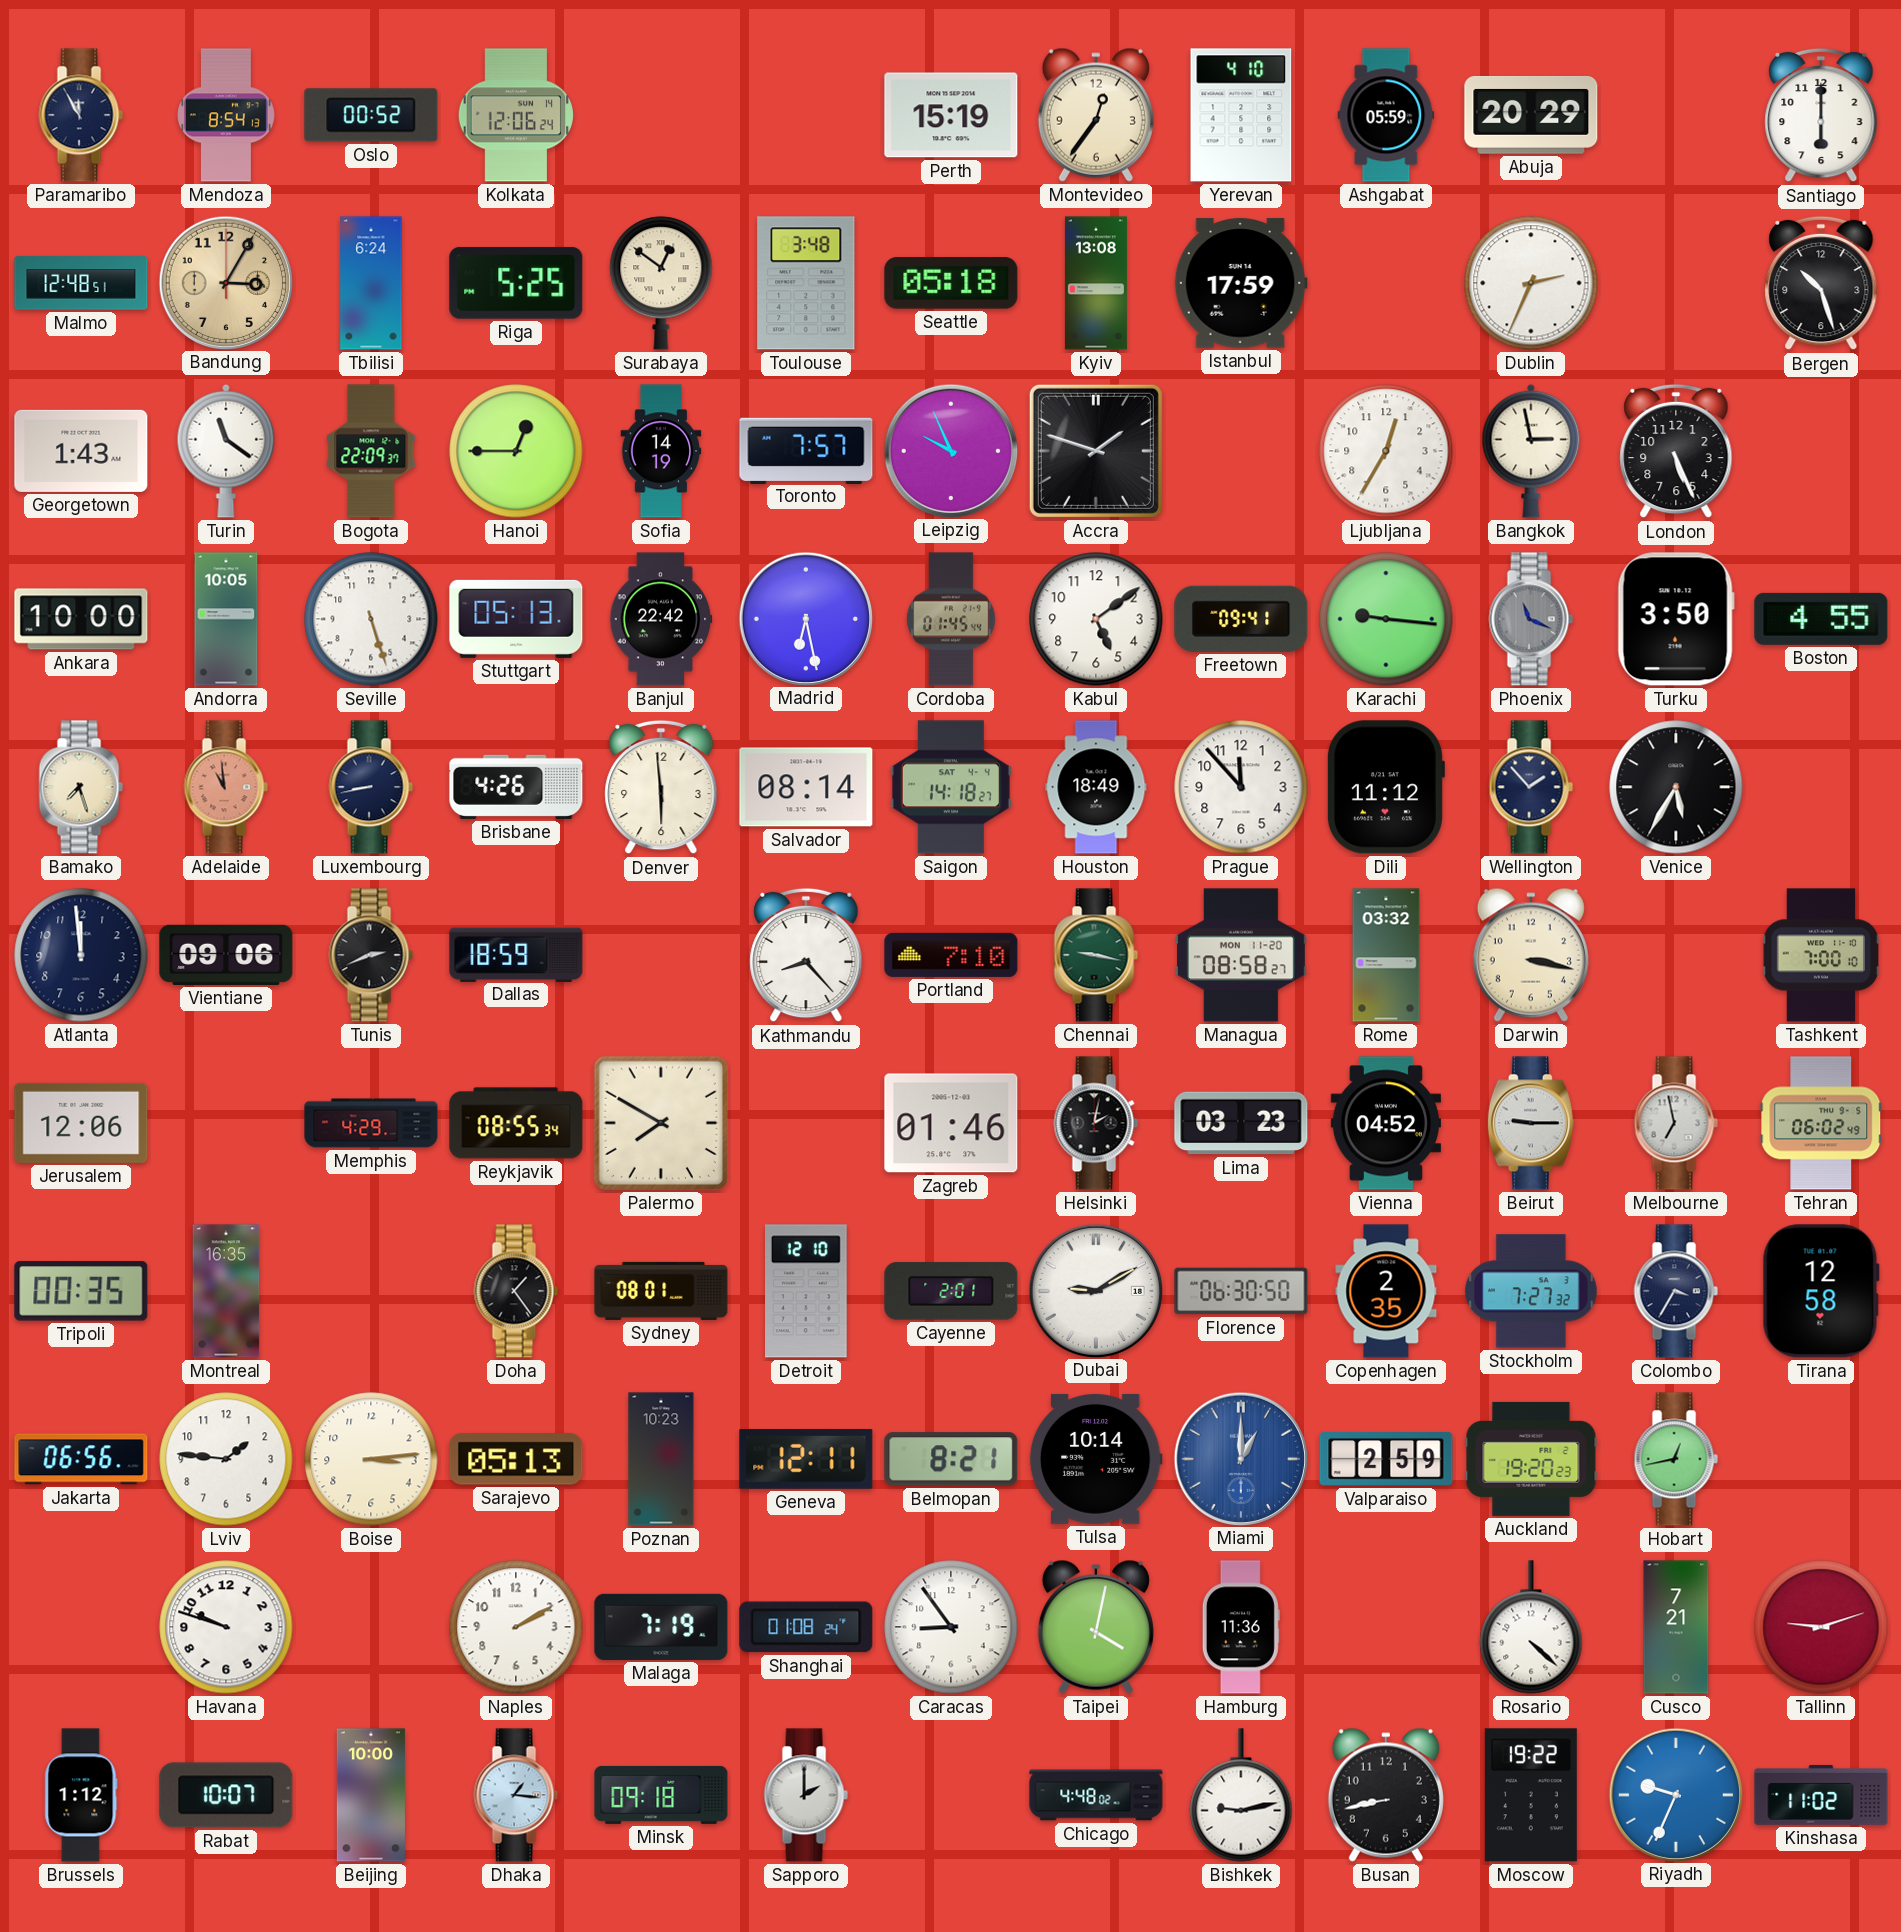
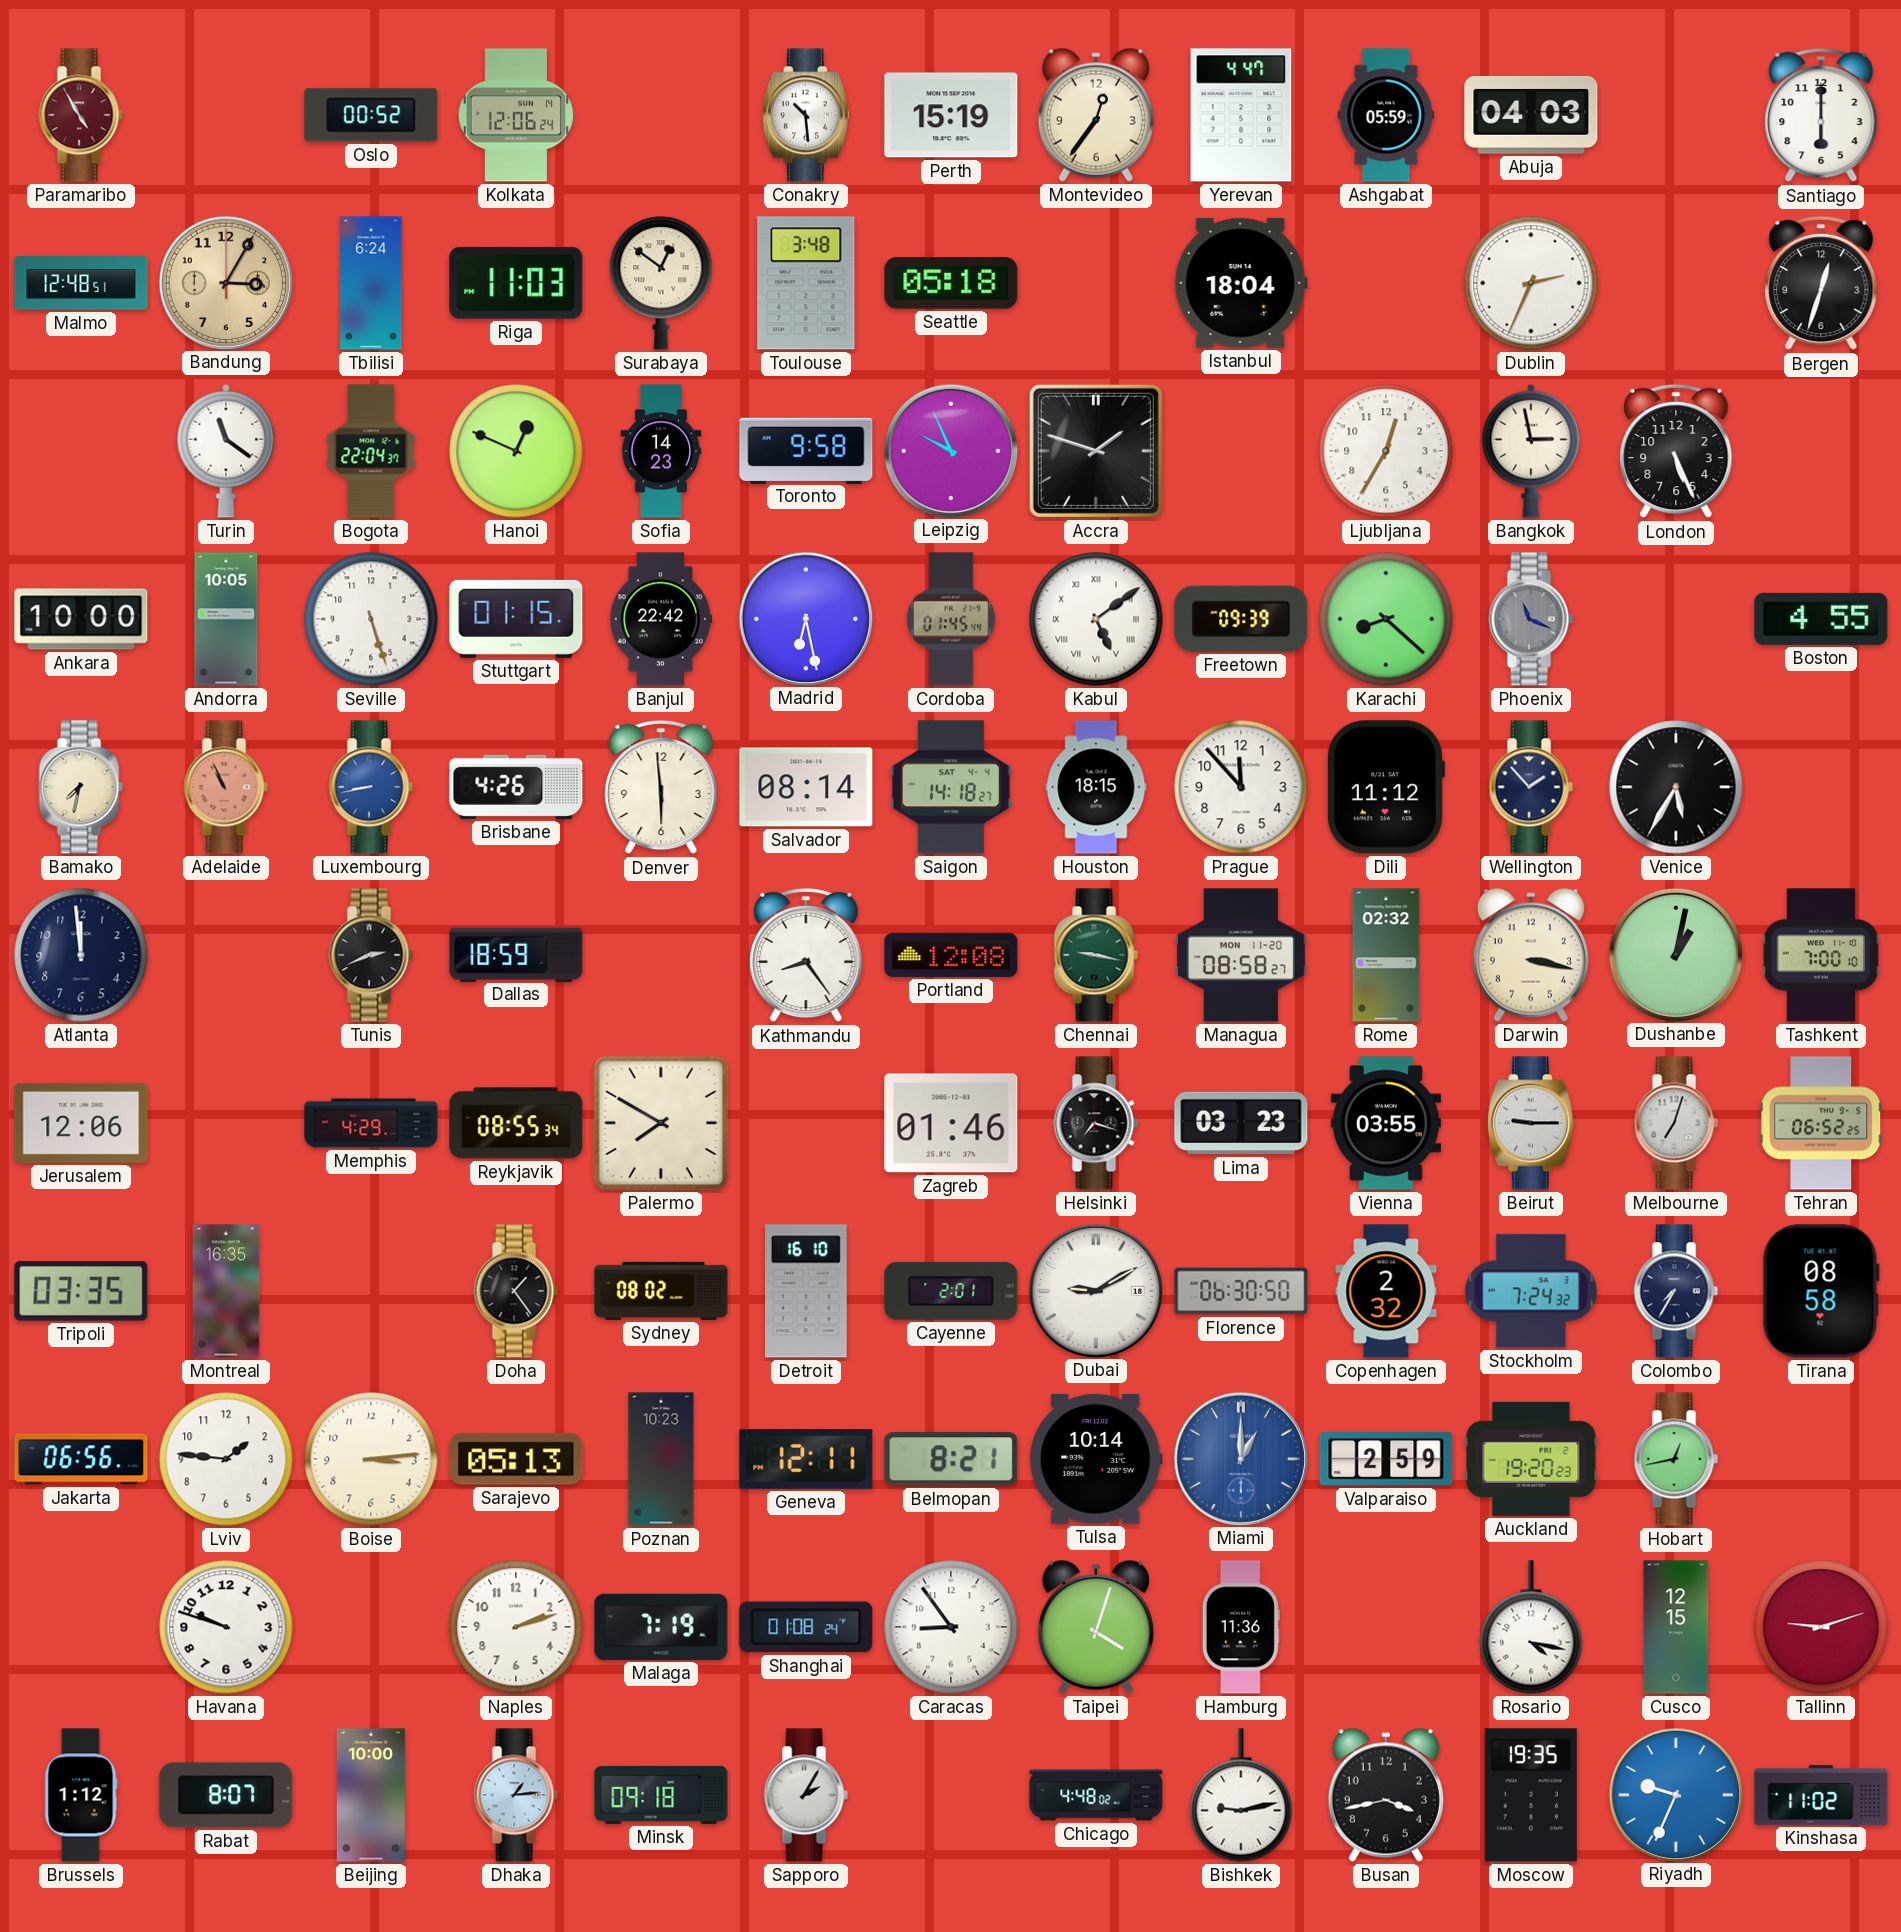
Paramaribo: 11:55 -> 4:55
Paramaribo dial: navy -> burgundy
Mendoza: 8:54 -> none
Conakry: none -> 10:29
Yerevan: 4:10 -> 4:47
Abuja: 20:29 -> 04:03
Riga: 5:25 -> 11:03
Kyiv: 13:08 -> none
Istanbul: 17:59 -> 18:04
Bergen: 10:27 -> 12:33
Georgetown: 1:43 -> none
Bogota: 22:09 -> 22:04
Hanoi: 12:45 -> 12:49
Sofia: 14:19 -> 14:23
Toronto: 7:57 -> 9:58
Stuttgart: 05:13 -> 01:15
Kabul numerals: Arabic -> Roman
Freetown: 09:41 -> 09:39
Karachi: 9:16 -> 8:22
Turku: 3:50 -> none
Bamako: 7:27 -> 7:32
Adelaide: 10:59 -> 10:56
Luxembourg dial: navy -> blue
Houston: 18:49 -> 18:15
Vientiane: 09:06 -> none
Kathmandu: 8:23 -> 8:24
Portland: 7:10 -> 12:08
Rome: 03:32 -> 02:32
Dushanbe: none -> 1:02
Helsinki: 2:02 -> 7:18
Vienna: 04:52 -> 03:55
Melbourne: 6:58 -> 7:03
Tehran: 06:02 -> 06:52
Tripoli: 00:35 -> 03:35
Sydney: 08:01 -> 08:02
Detroit: 12:10 -> 16:10
Copenhagen: 2:35 -> 2:32
Stockholm: 7:27 -> 7:24
Colombo: 3:35 -> 7:35
Tirana: 12:58 -> 08:58
Naples: 2:10 -> 2:12
Taipei: 4:02 -> 4:03
Rosario: 4:22 -> 4:17
Cusco: 7:21 -> 12:15
Rabat: 10:07 -> 8:07
Dhaka: 1:16 -> 1:14
Sapporo: 2:00 -> 2:05
Busan: 8:43 -> 3:43
Moscow: 19:22 -> 19:35
